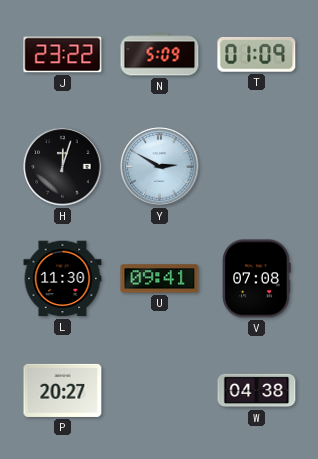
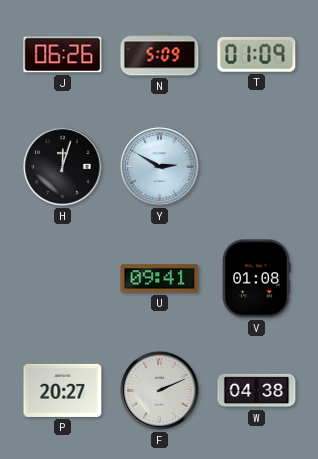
J: 23:22 -> 06:26
L: 11:30 -> none
V: 07:08 -> 01:08
F: none -> 2:11
